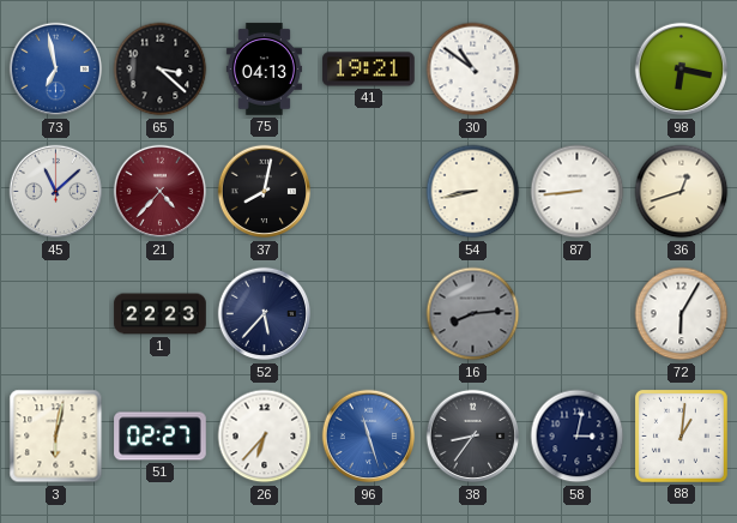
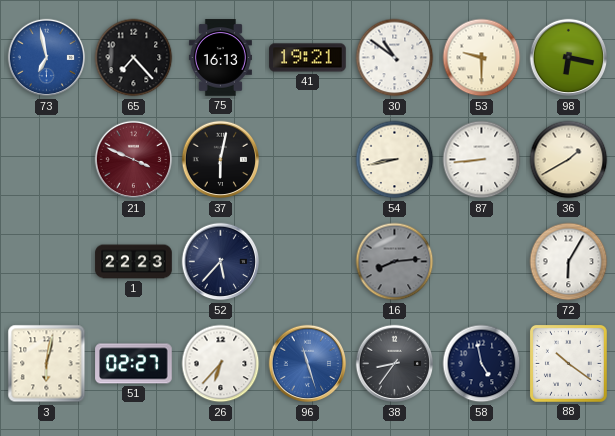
65: 3:22 -> 7:23
75: 04:13 -> 16:13
53: none -> 9:30
45: 11:08 -> none
21: 4:37 -> 3:49
37: 8:02 -> 6:02
36: 12:42 -> 1:40
58: 3:02 -> 4:58
88: 1:01 -> 10:21
